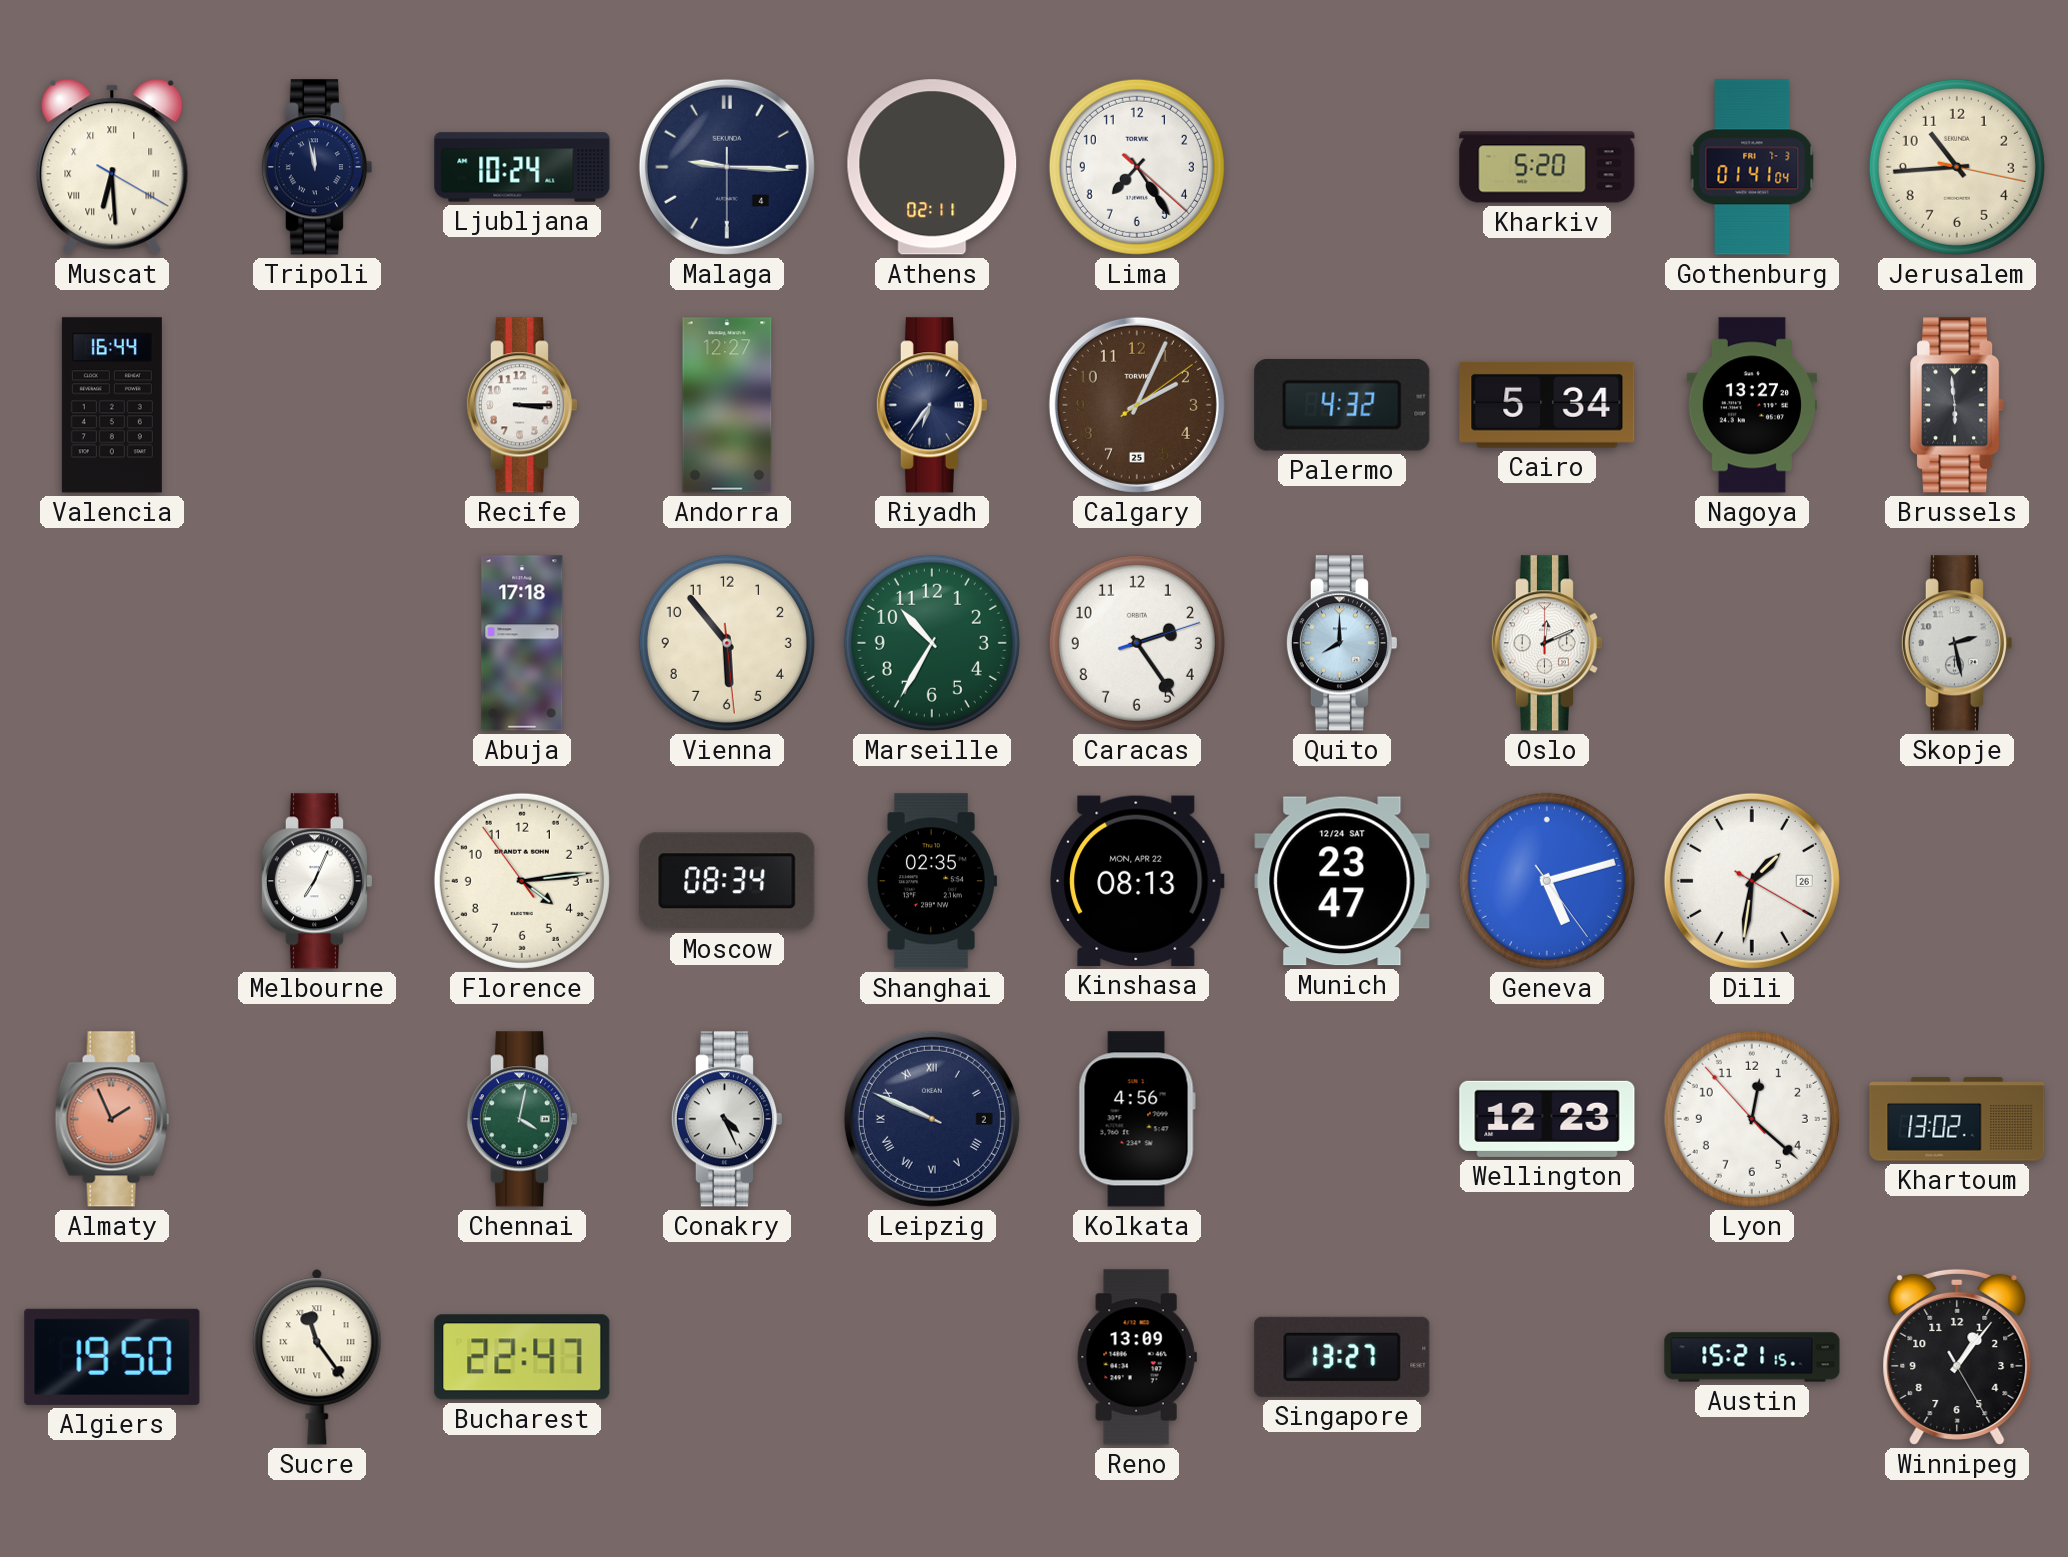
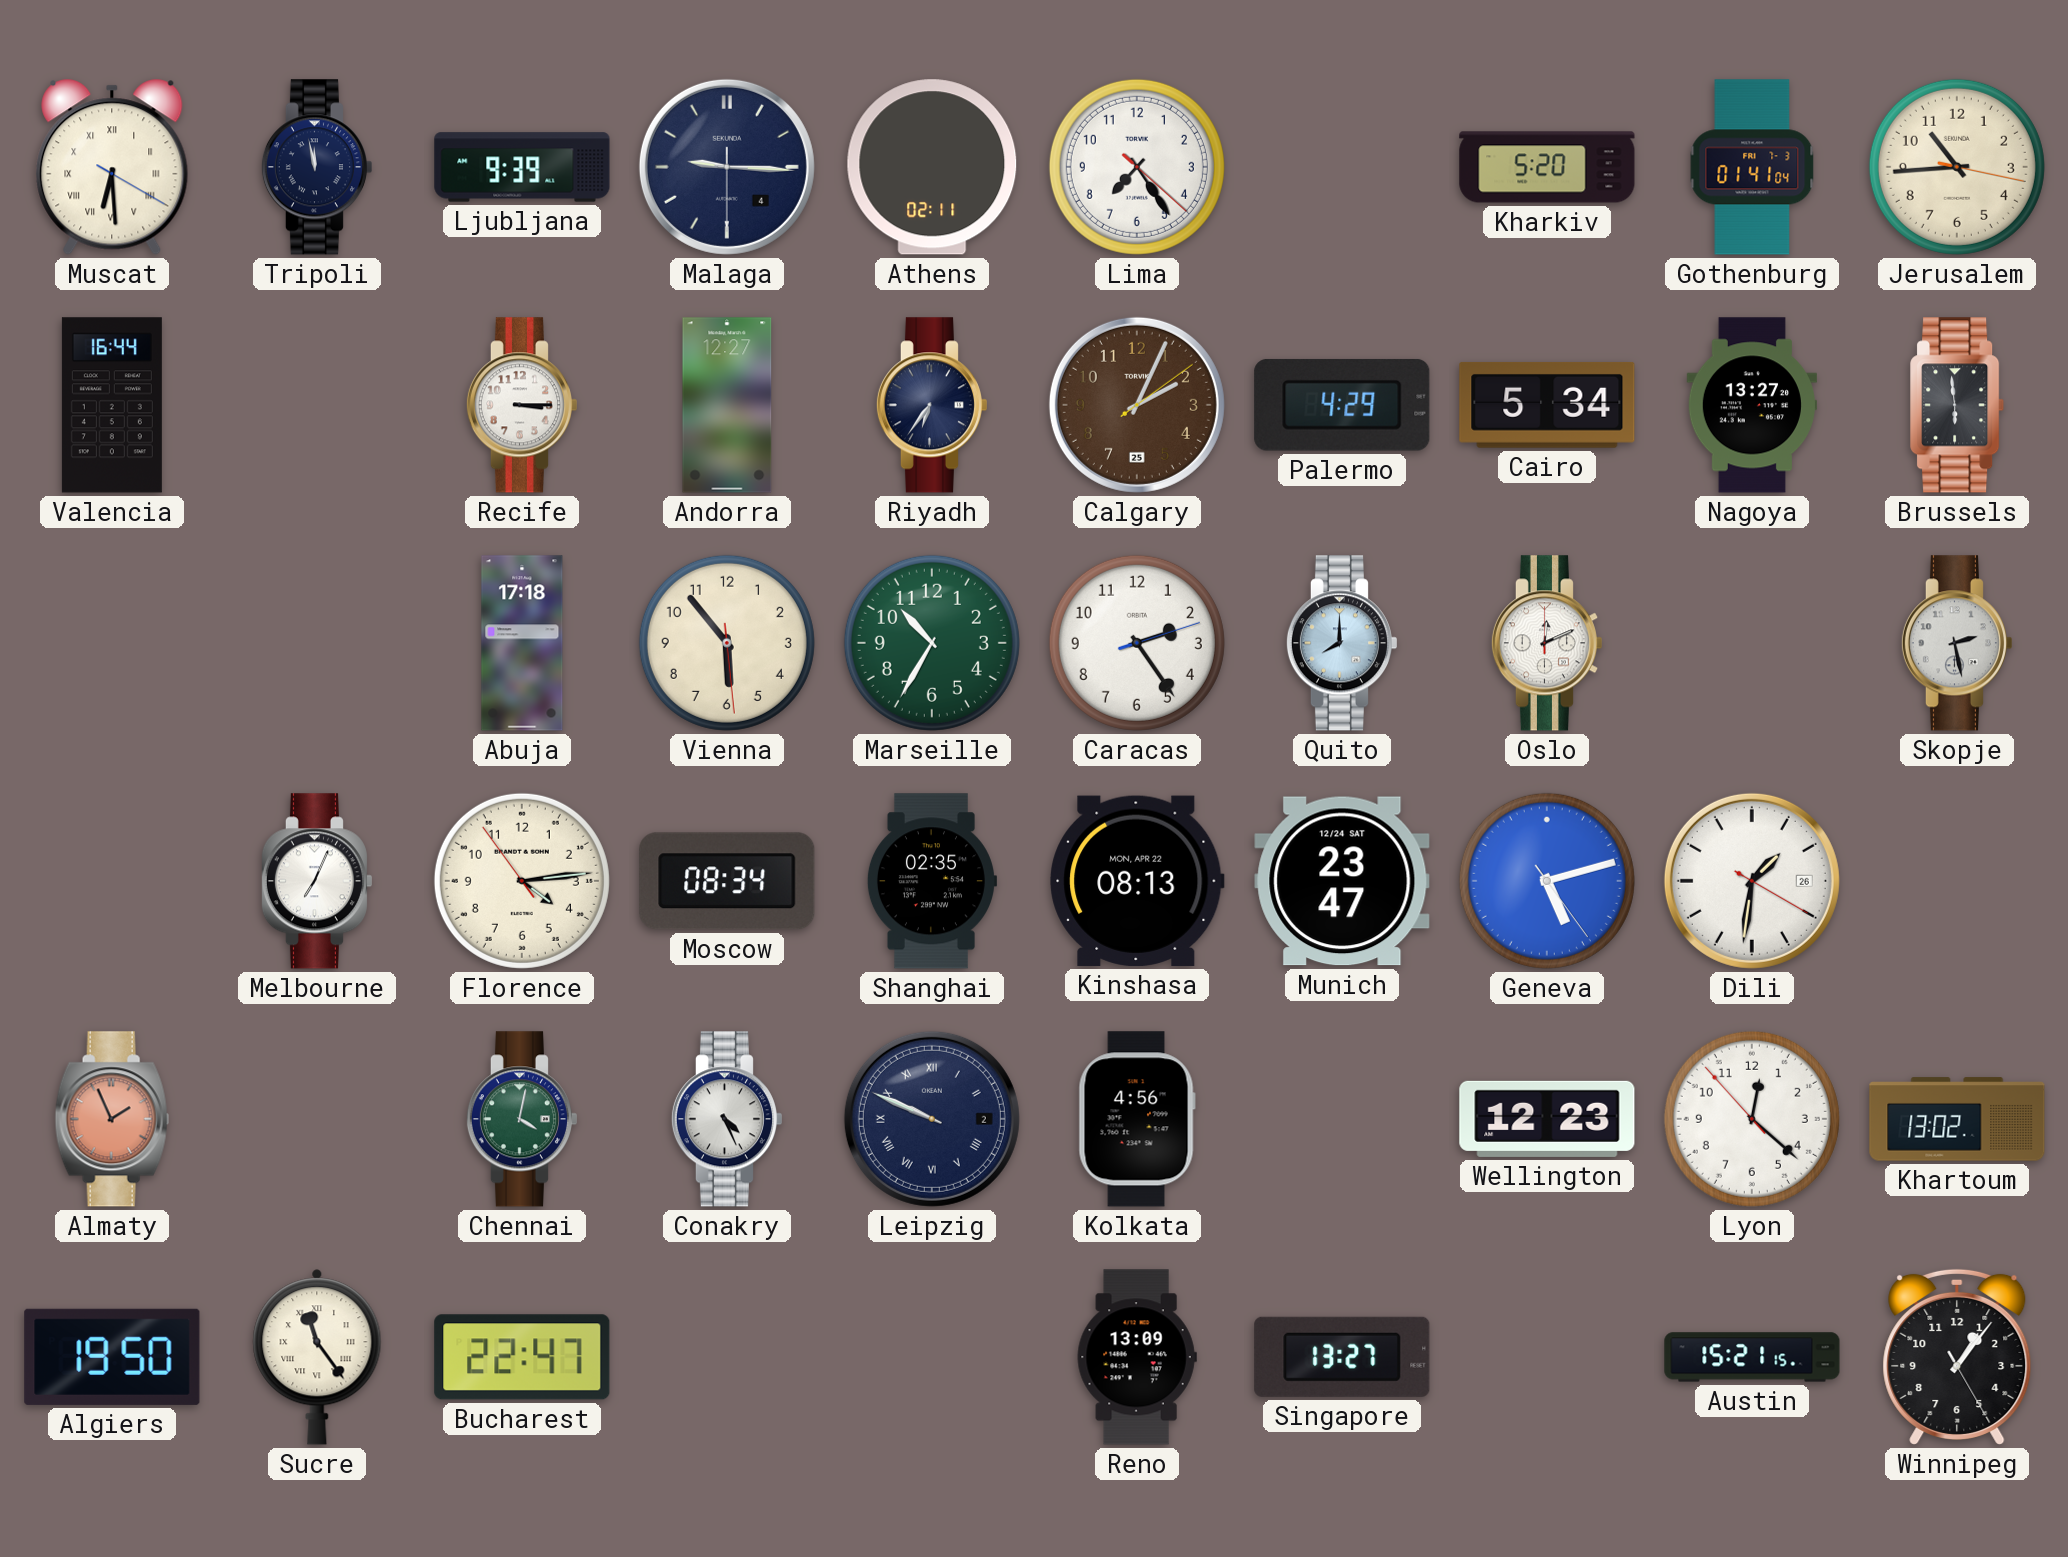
Ljubljana: 10:24 -> 9:39
Palermo: 4:32 -> 4:29
